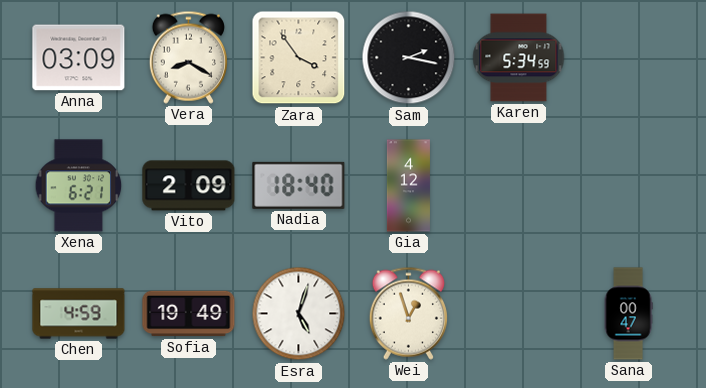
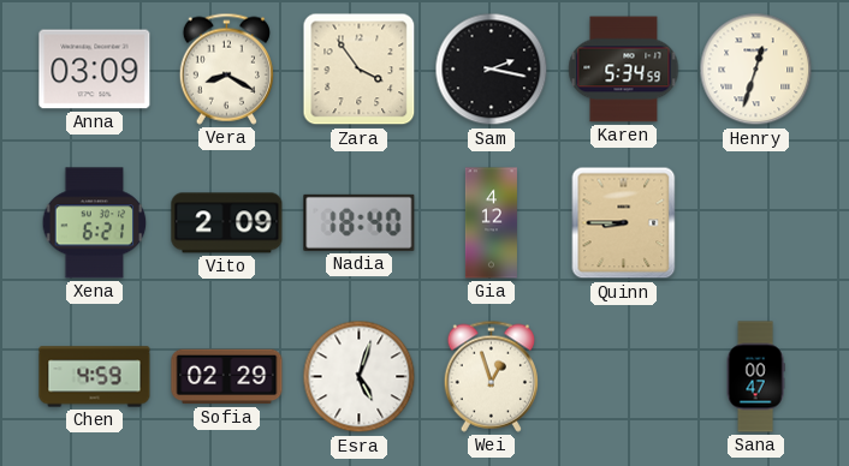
Henry: none -> 12:33
Quinn: none -> 8:45
Sofia: 19:49 -> 02:29
